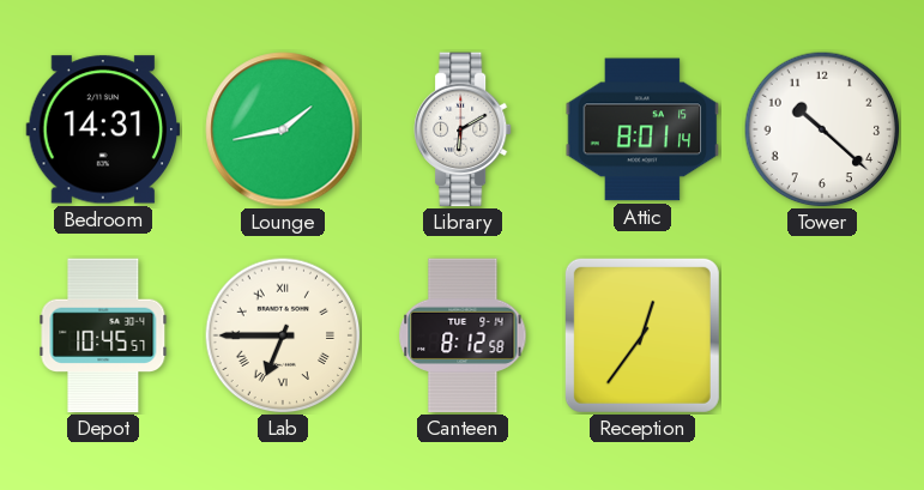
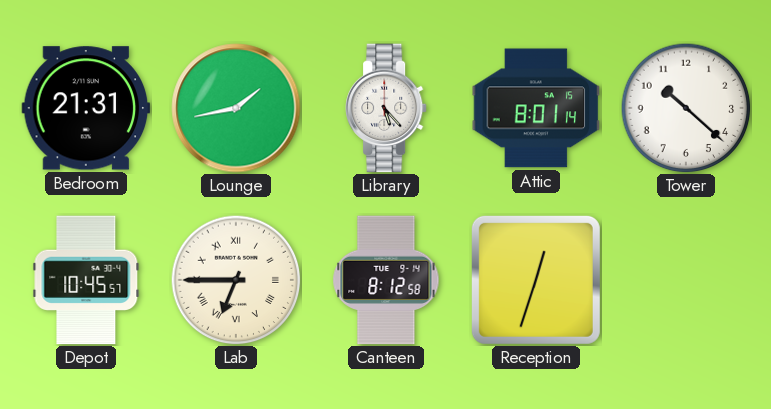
Bedroom: 14:31 -> 21:31
Library: 6:10 -> 5:23
Reception: 12:36 -> 12:33
